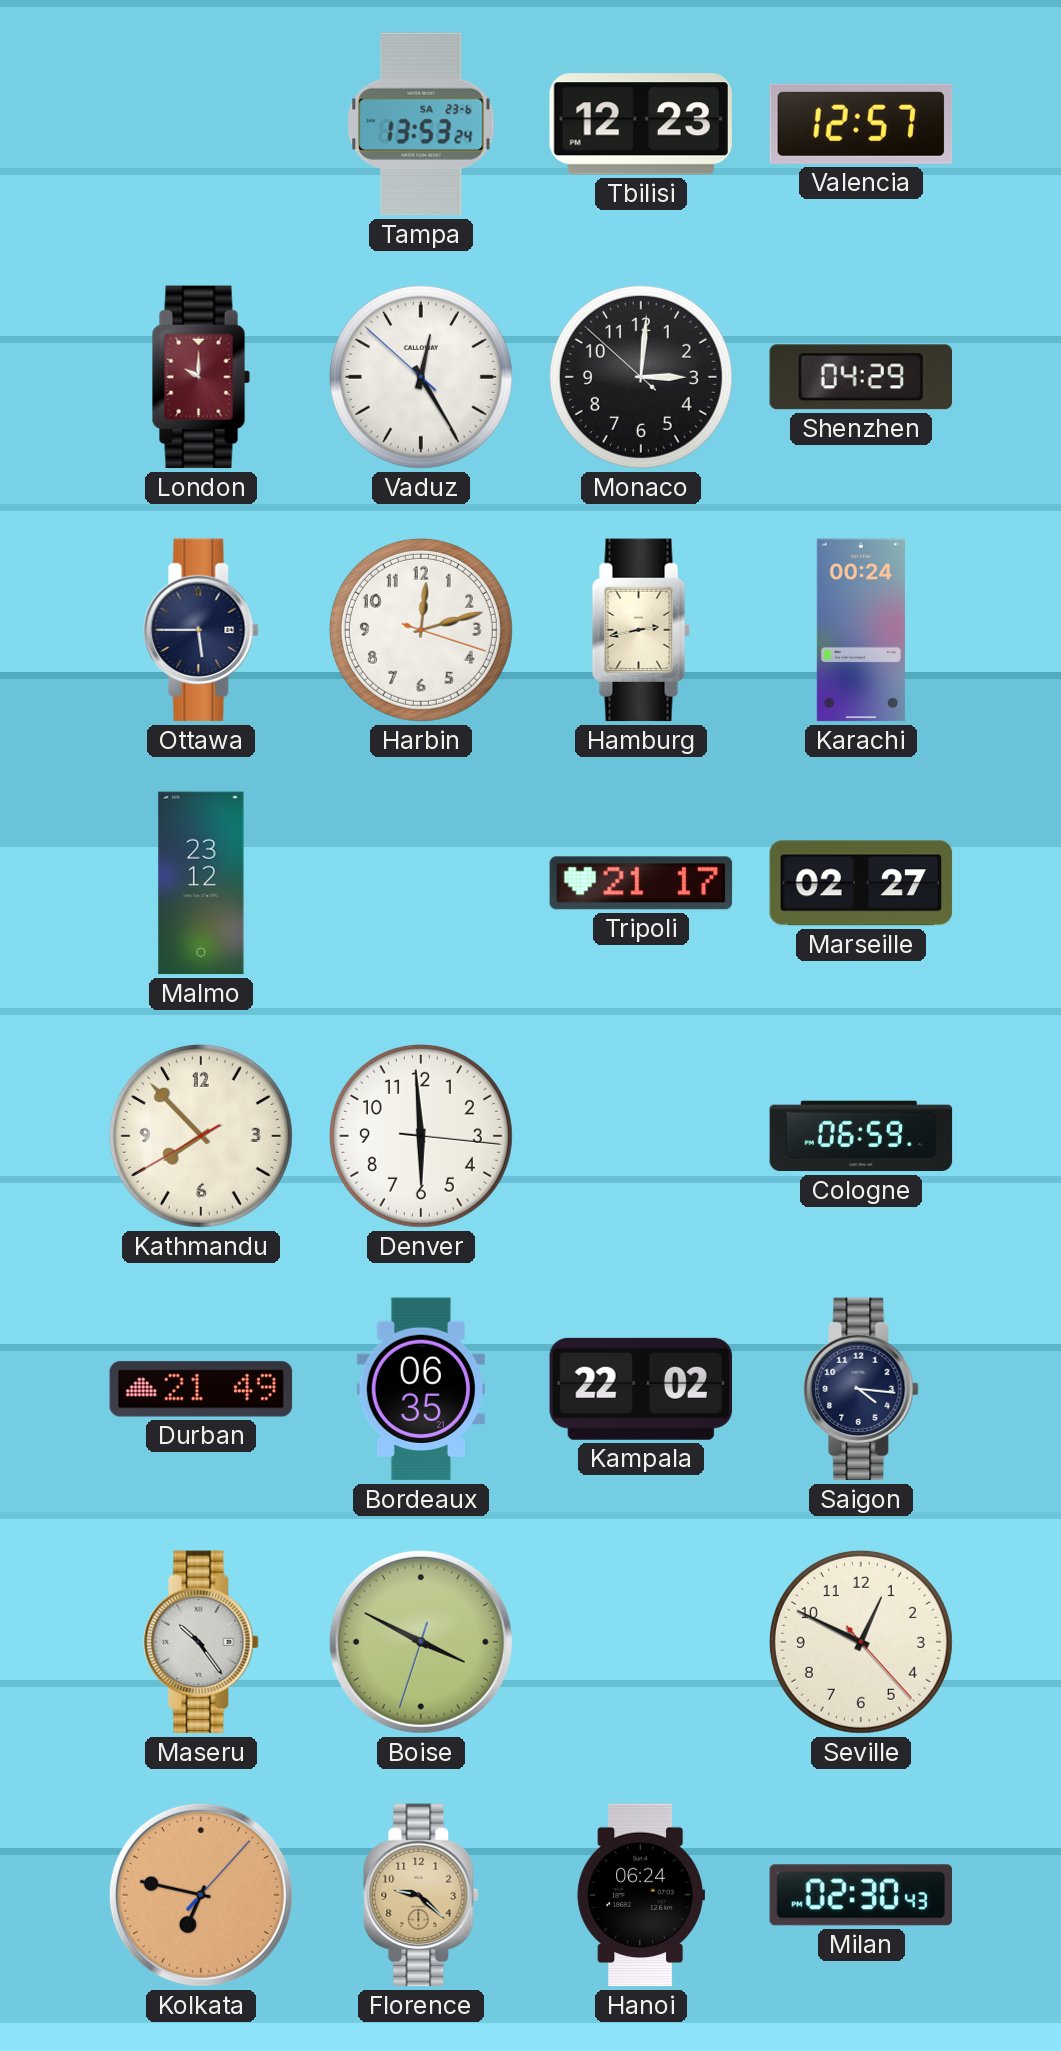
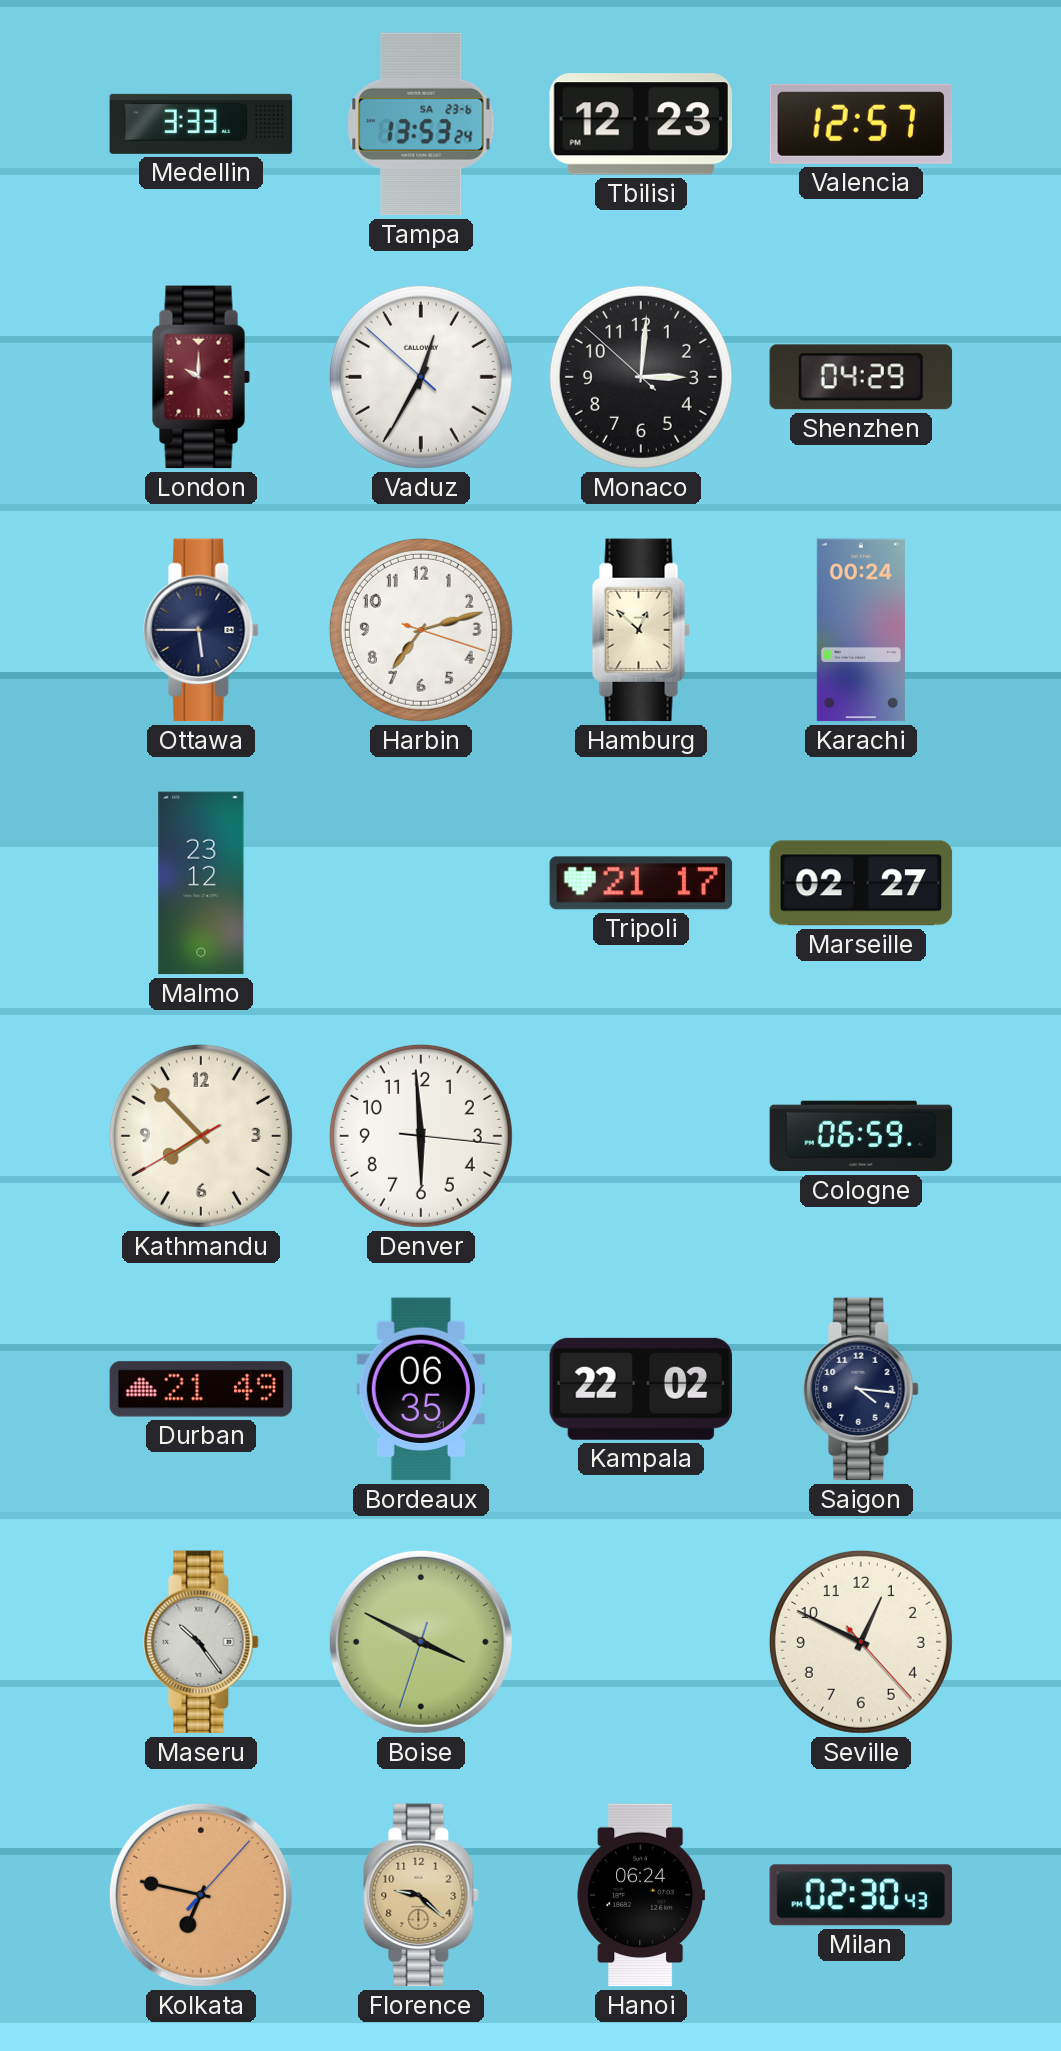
Medellin: none -> 3:33
Vaduz: 12:24 -> 12:34
Harbin: 12:12 -> 7:12
Hamburg: 2:43 -> 12:52
